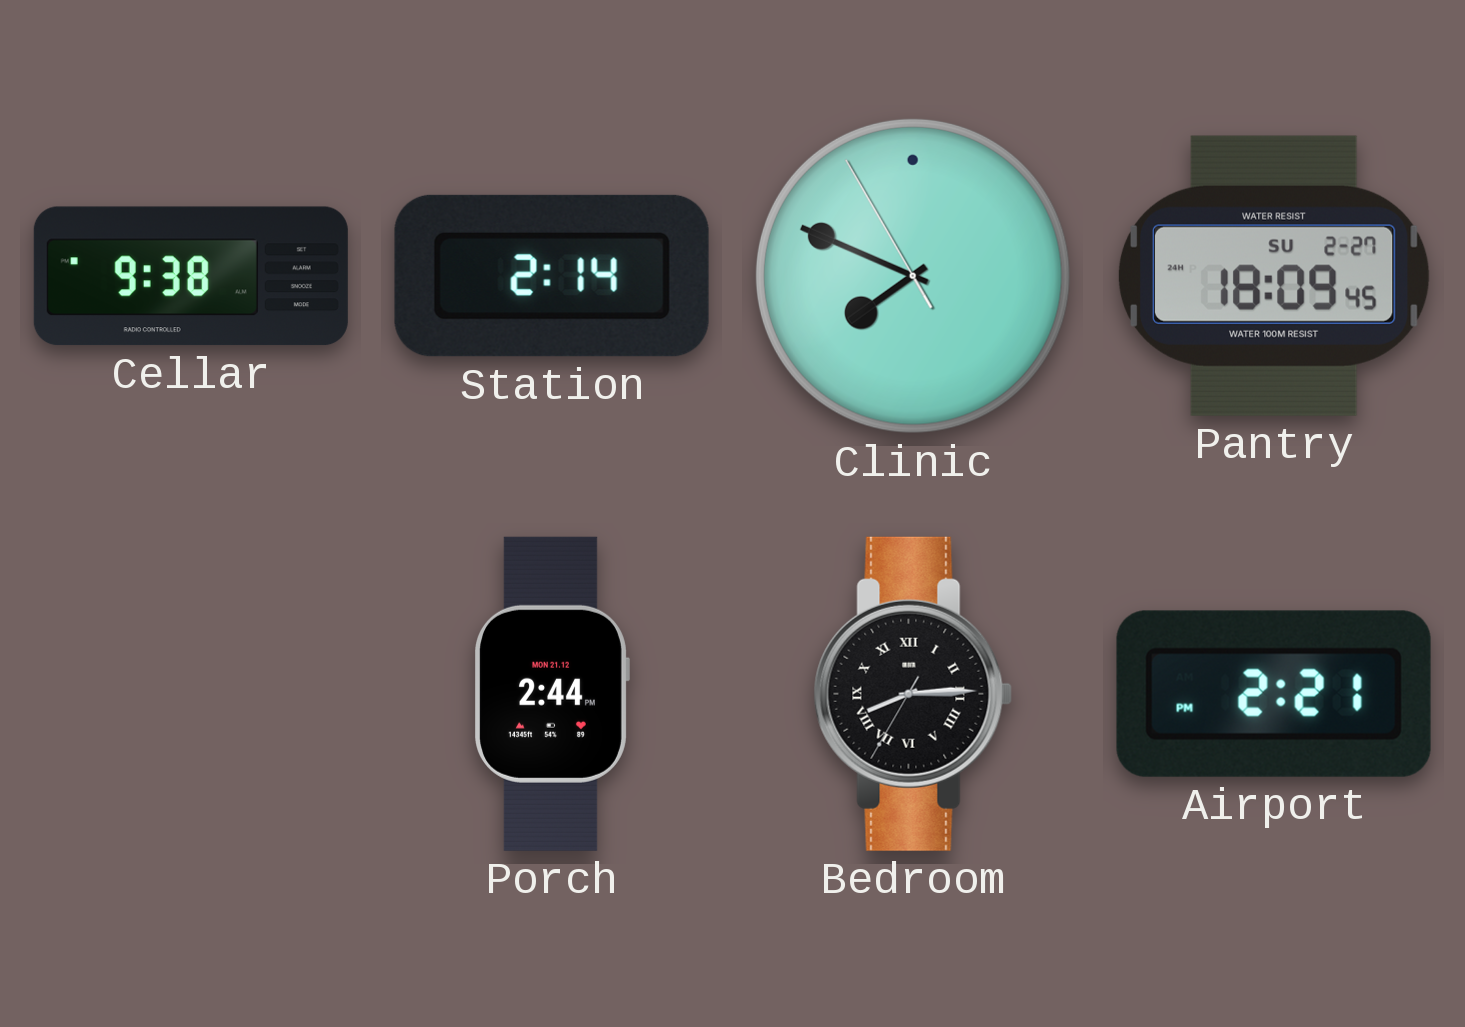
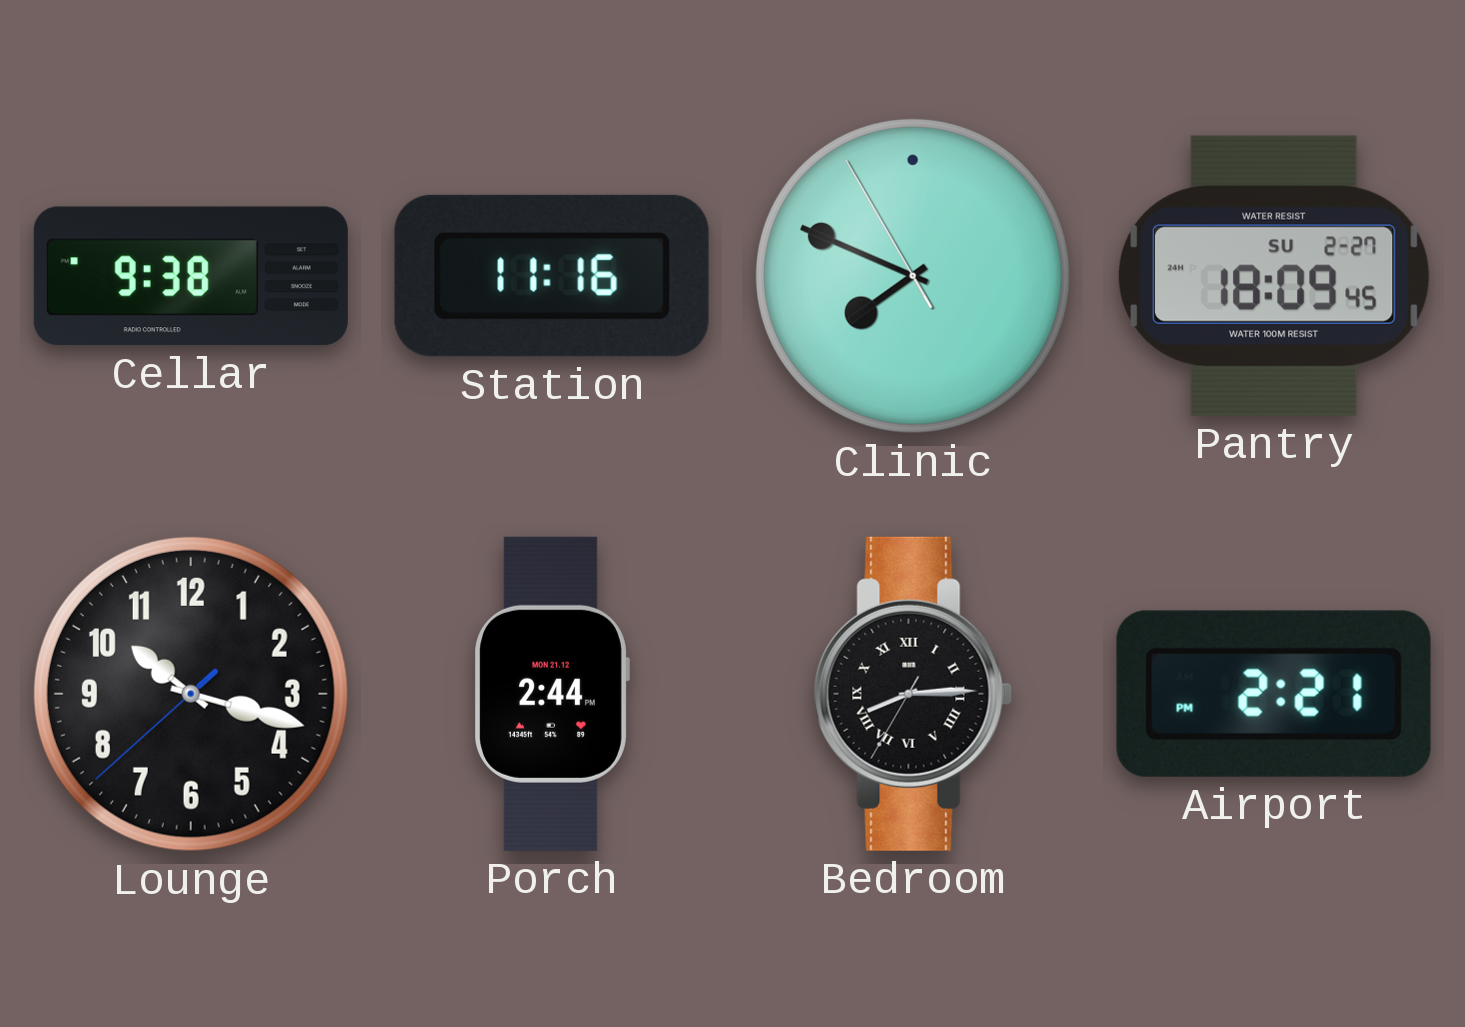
Station: 2:14 -> 11:16
Lounge: none -> 10:17
